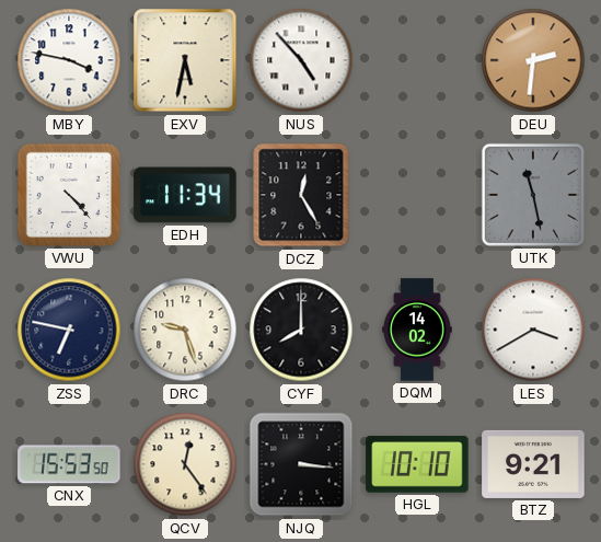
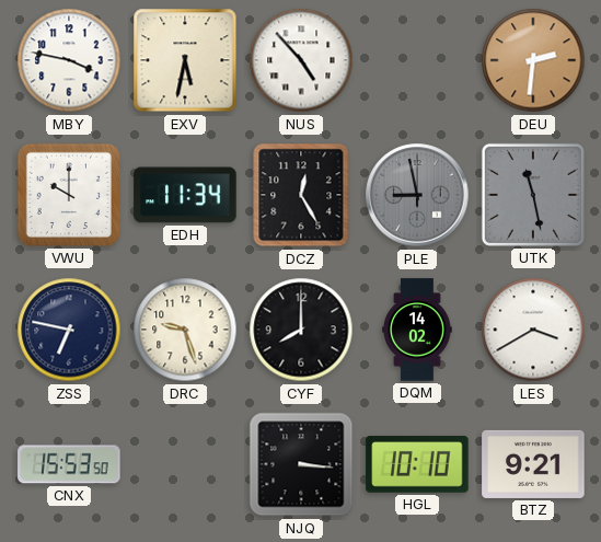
VWU: 4:23 -> 10:00
PLE: none -> 8:58
QCV: 12:24 -> none
